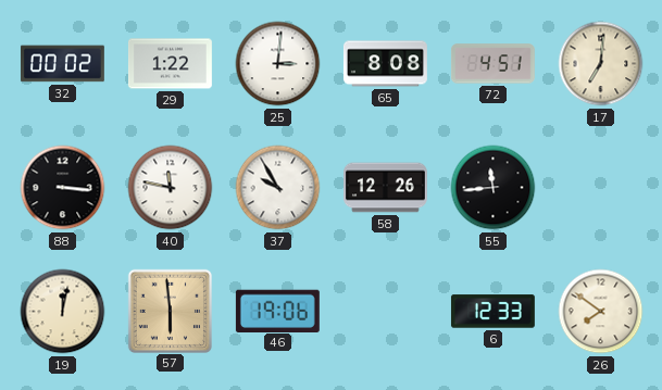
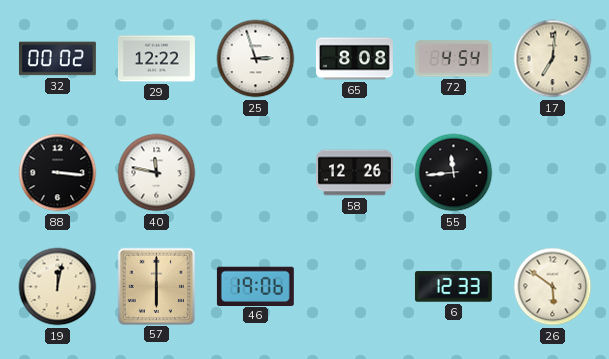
29: 1:22 -> 12:22
25: 3:01 -> 2:57
72: 4:51 -> 4:54
37: 9:55 -> none
57: 5:59 -> 6:00
26: 7:51 -> 5:51
